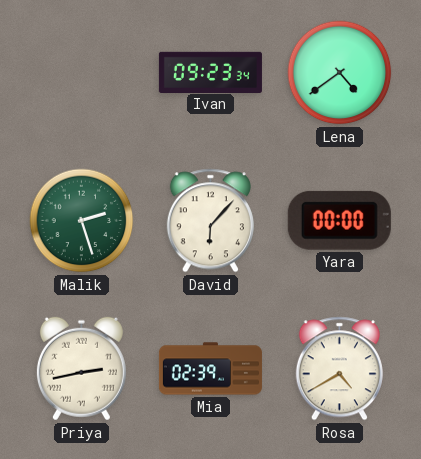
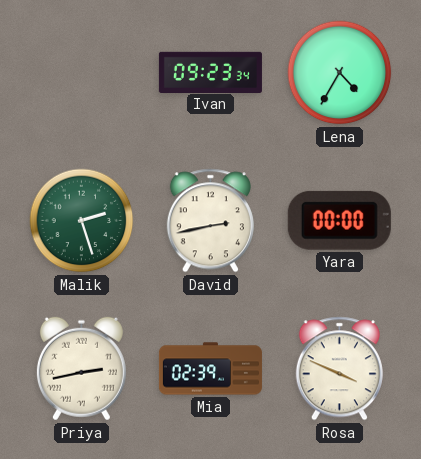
Lena: 4:39 -> 4:35
David: 6:07 -> 2:43
Rosa: 4:40 -> 3:49
